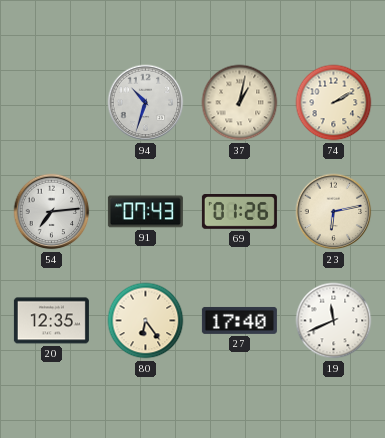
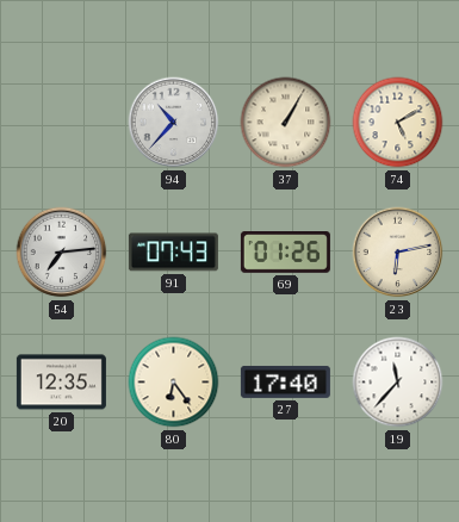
94: 10:33 -> 10:37
37: 1:02 -> 1:05
74: 2:10 -> 5:10
19: 11:41 -> 11:37
